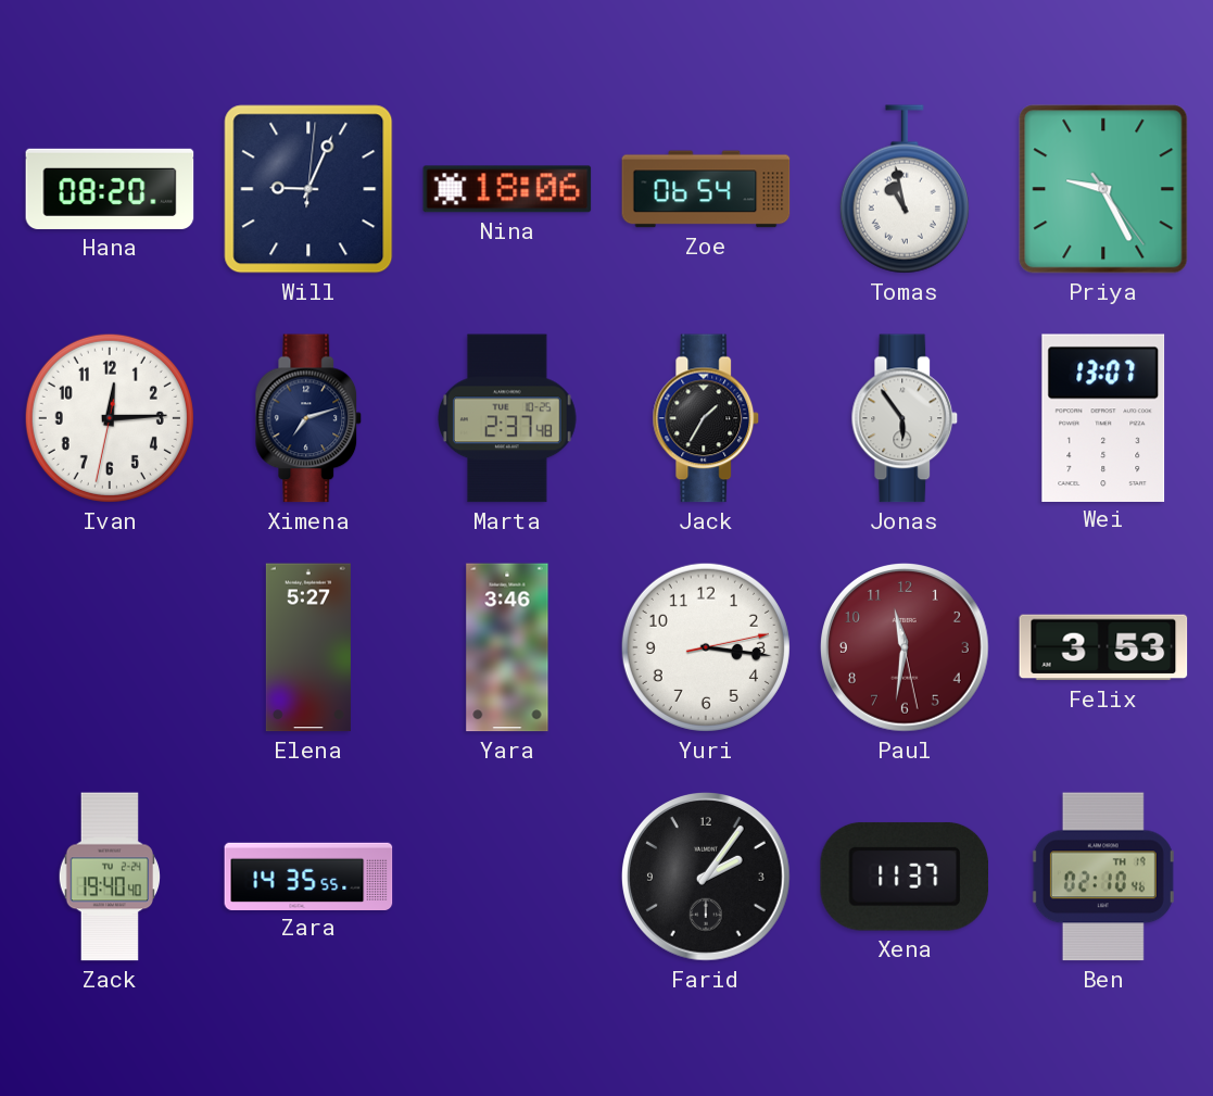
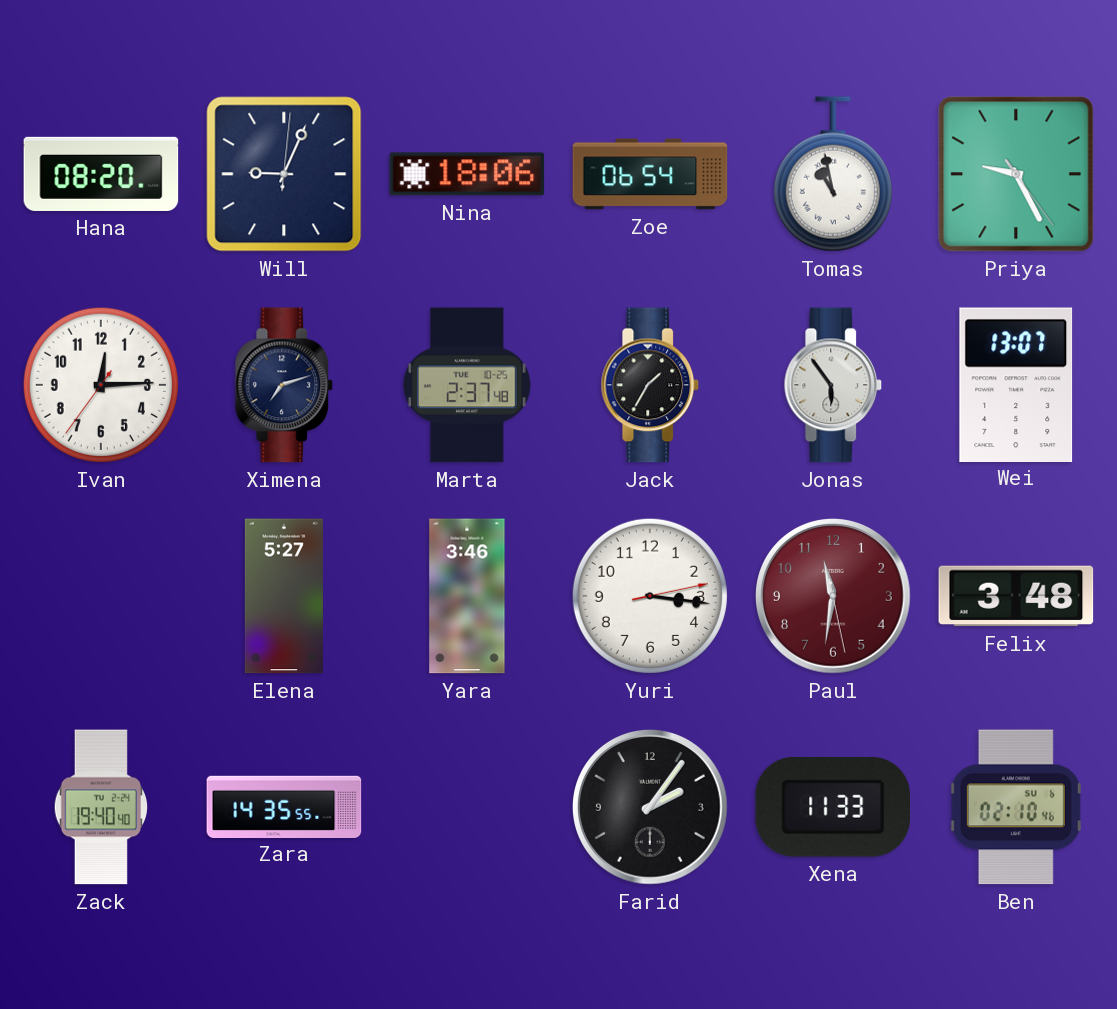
Ivan: 12:14:32 -> 12:14:36
Felix: 3:53 -> 3:48
Xena: 11:37 -> 11:33
Ben date: TH 19 -> SU 6
